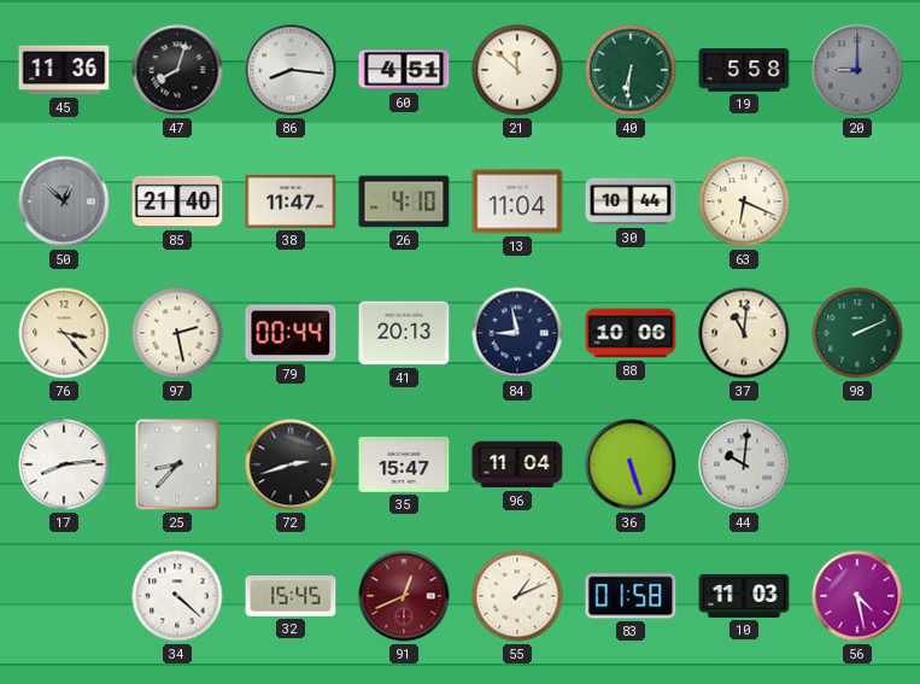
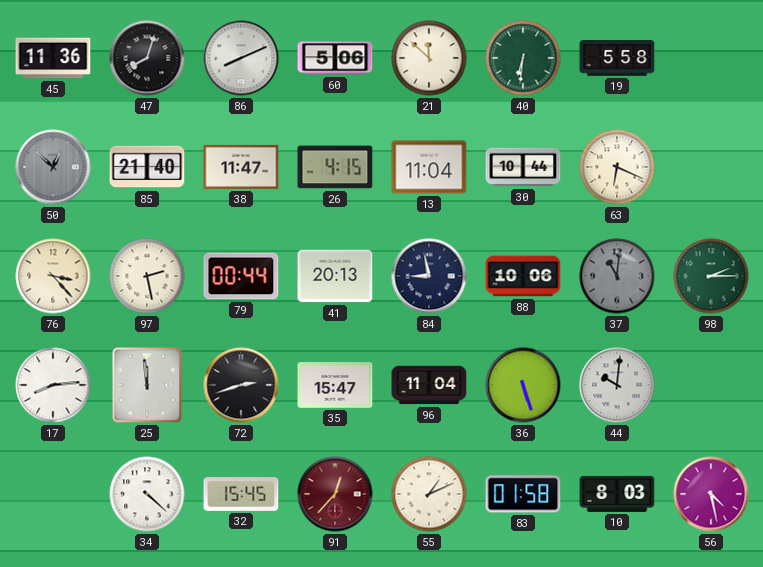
86: 8:16 -> 8:11
60: 4:51 -> 5:06
20: 9:00 -> none
26: 4:10 -> 4:15
37 dial: cream -> grey
98: 2:11 -> 2:15
25: 8:37 -> 11:59
91: 12:41 -> 12:37
10: 11:03 -> 8:03
